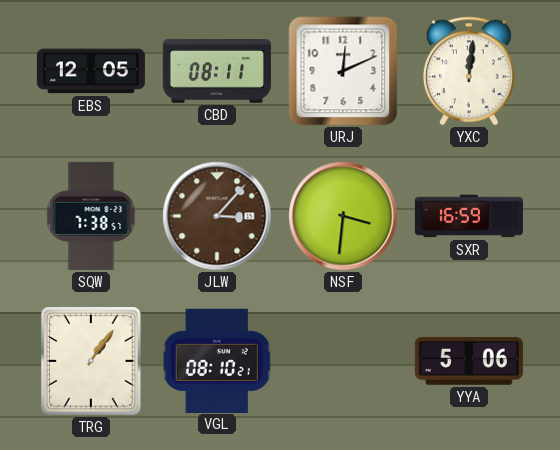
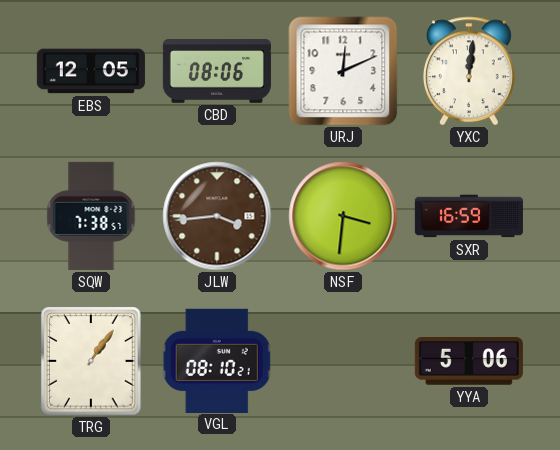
CBD: 08:11 -> 08:06
JLW: 3:07 -> 3:44
